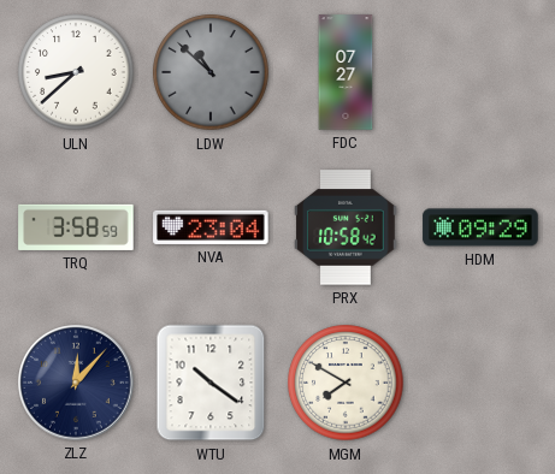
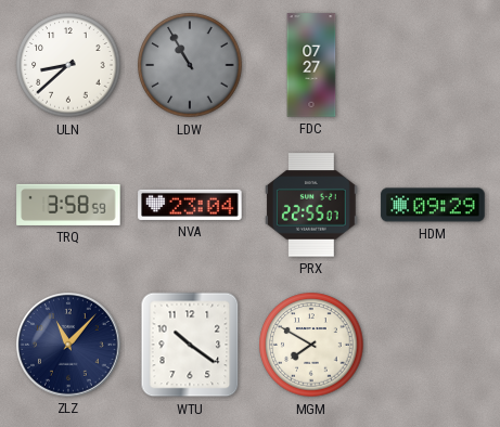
LDW: 10:52 -> 10:55
PRX: 10:58 -> 22:55
ZLZ: 12:07 -> 11:07
